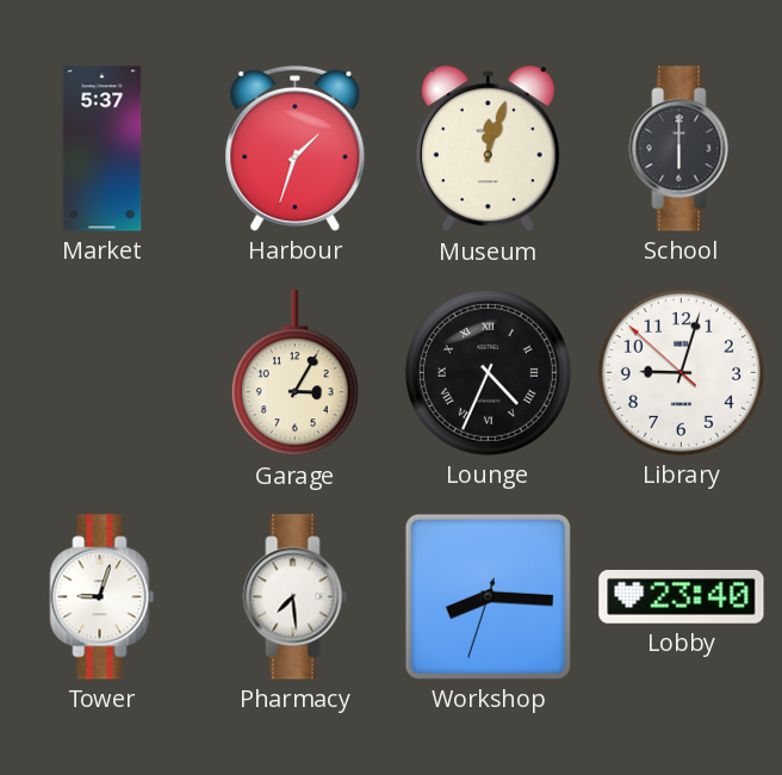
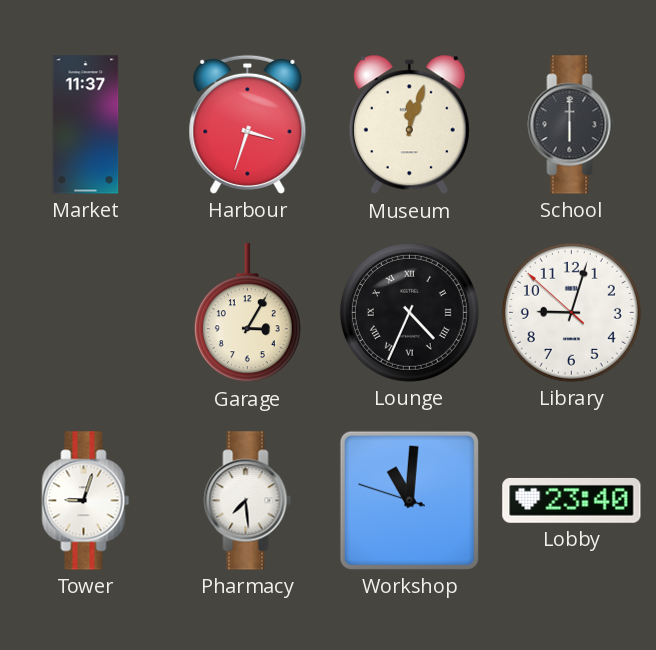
Market: 5:37 -> 11:37
Harbour: 1:33 -> 3:33
Workshop: 8:15 -> 11:00
